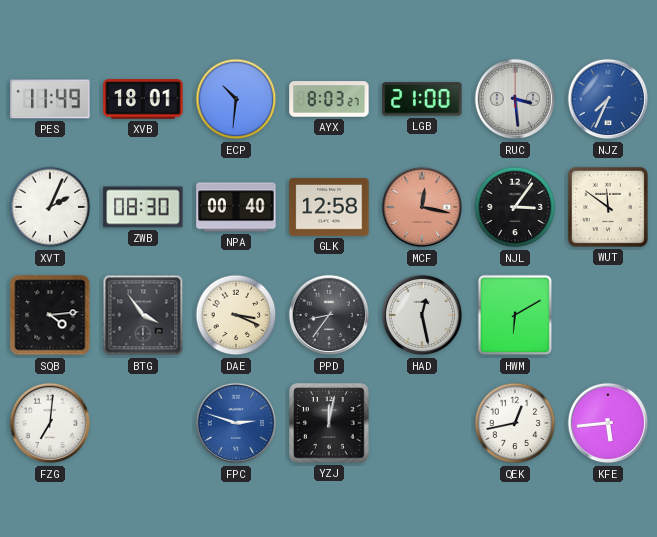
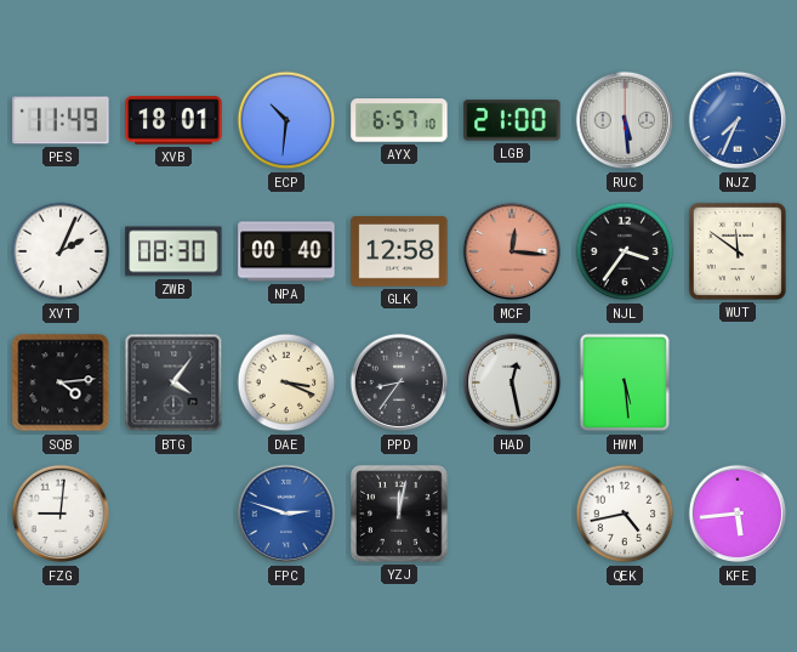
AYX: 8:03 -> 6:57
RUC: 3:29 -> 5:29
MCF: 12:17 -> 12:16
NJL: 3:06 -> 3:36
BTG: 3:54 -> 4:06
HWM: 6:10 -> 5:29
FZG: 7:01 -> 9:01
QEK: 12:43 -> 4:43
